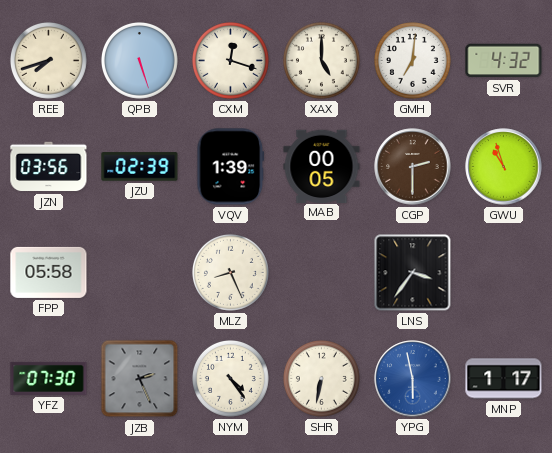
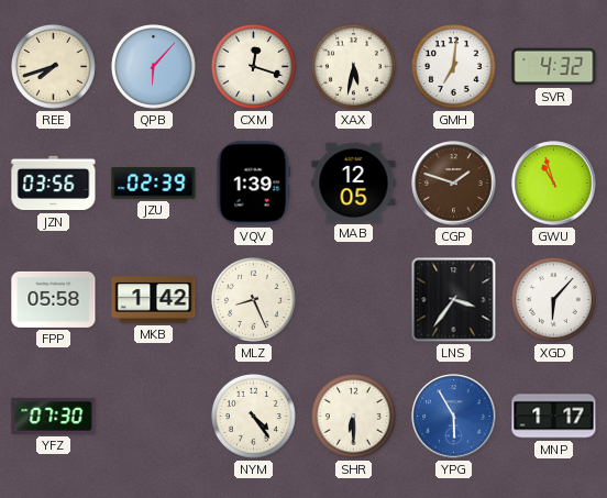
QPB: 5:27 -> 6:07
XAX: 5:00 -> 5:32
MAB: 00:05 -> 12:05
CGP: 2:30 -> 1:48
MKB: none -> 1:42
XGD: none -> 6:07
JZB: 2:26 -> none
SHR: 6:32 -> 6:30
YPG: 5:58 -> 5:55
